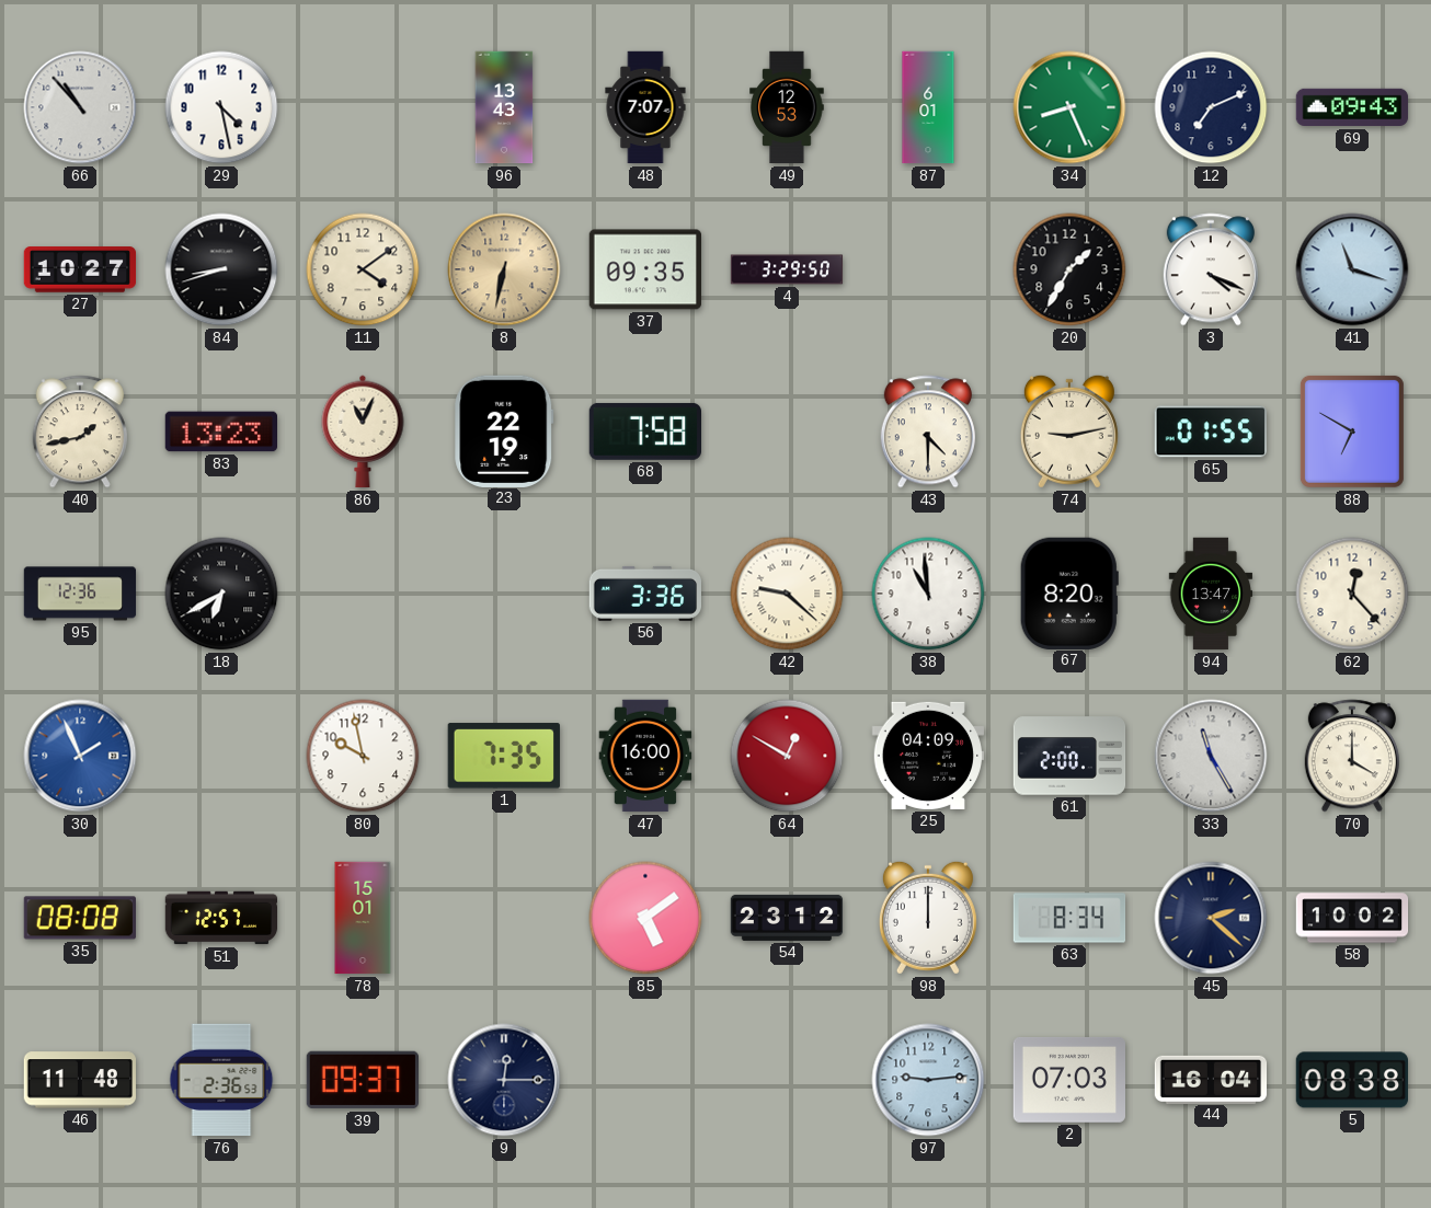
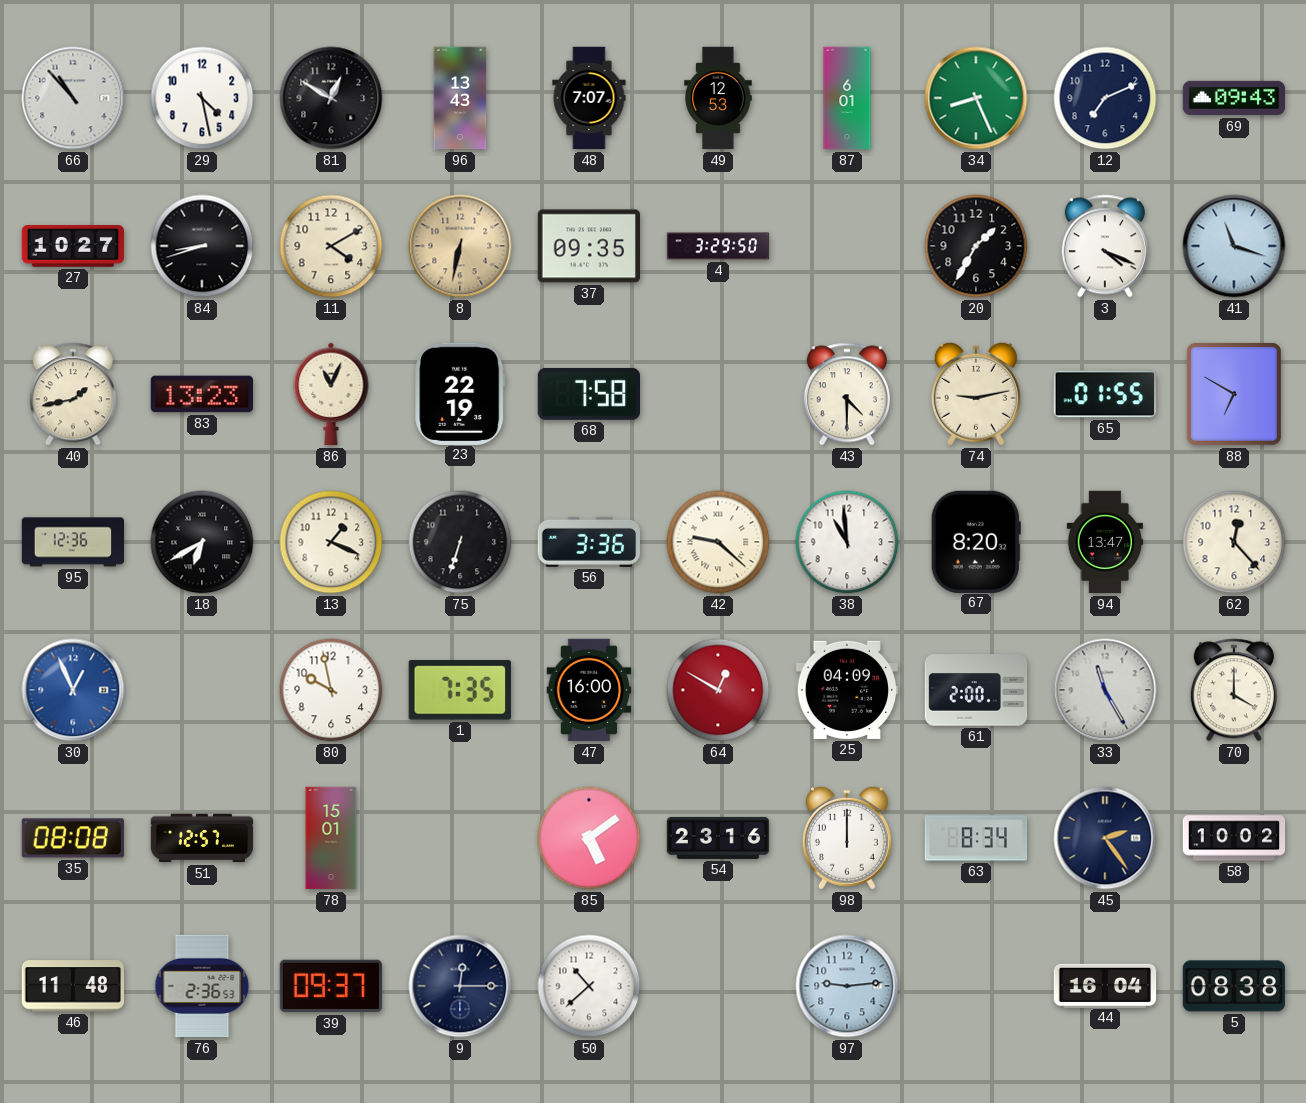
81: none -> 12:50
11: 4:09 -> 4:10
13: none -> 1:19
75: none -> 6:33
30: 1:56 -> 12:56
54: 23:12 -> 23:16
45: 2:22 -> 2:24
50: none -> 10:38
2: 07:03 -> none
